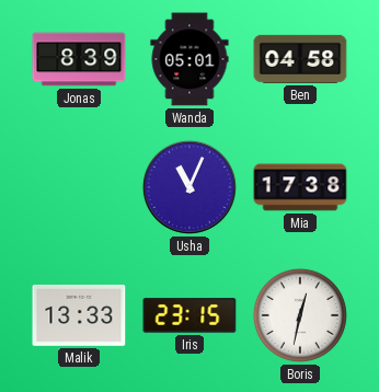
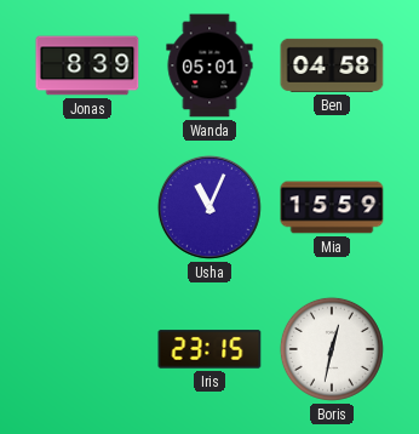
Mia: 17:38 -> 15:59
Malik: 13:33 -> none
